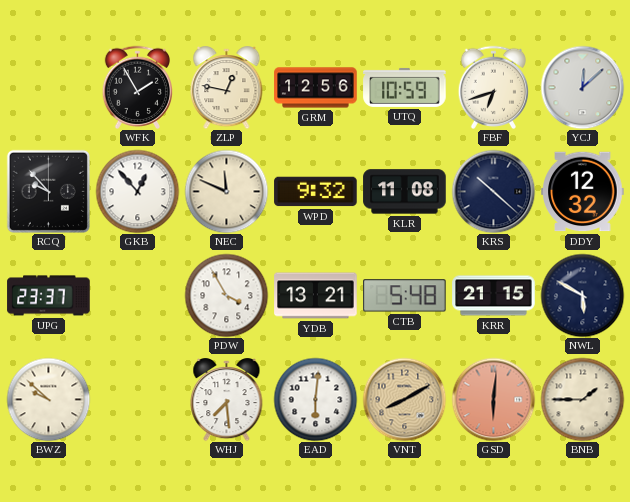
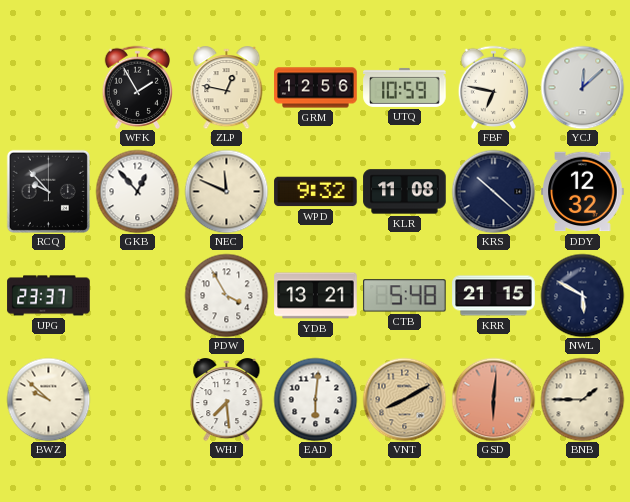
FBF: 6:42 -> 6:47
